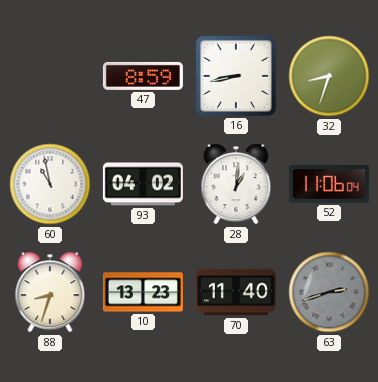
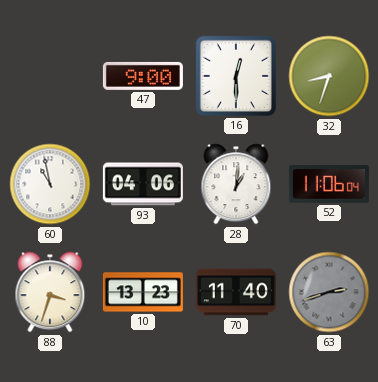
47: 8:59 -> 9:00
16: 8:43 -> 12:30
93: 04:02 -> 04:06
88: 8:33 -> 3:33
